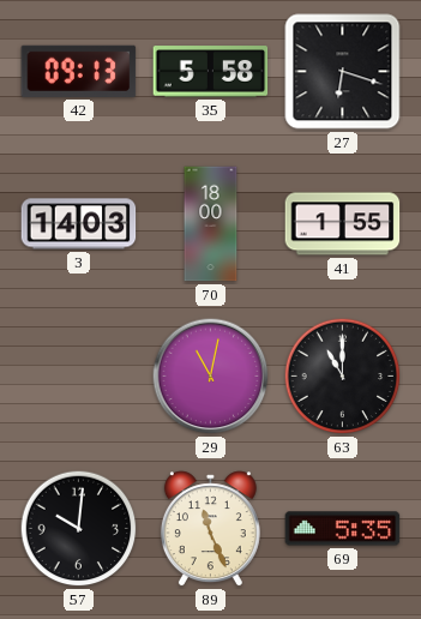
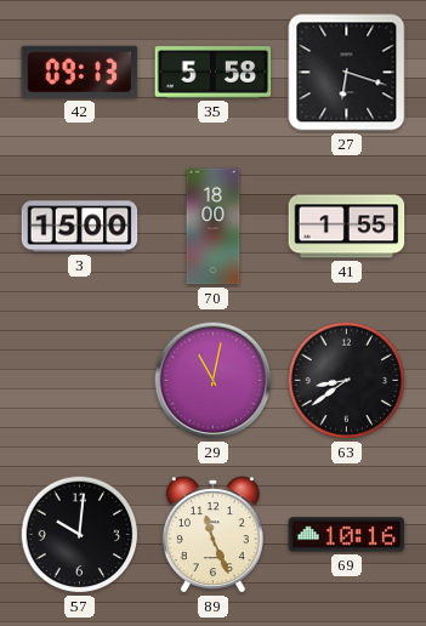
3: 14:03 -> 15:00
63: 11:00 -> 8:39
69: 5:35 -> 10:16
